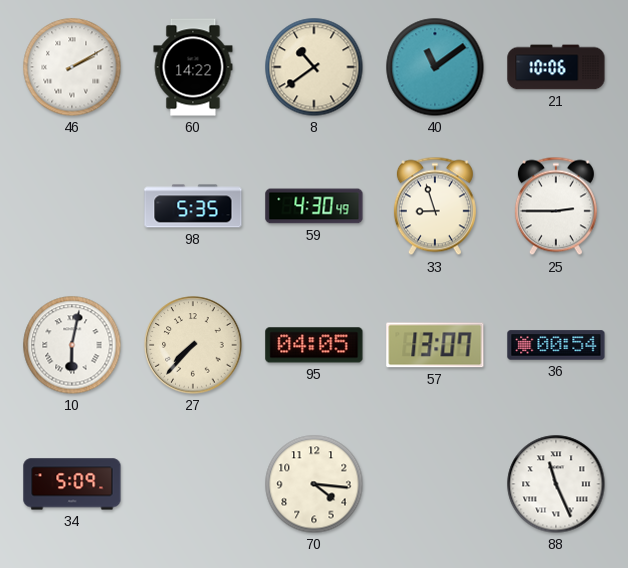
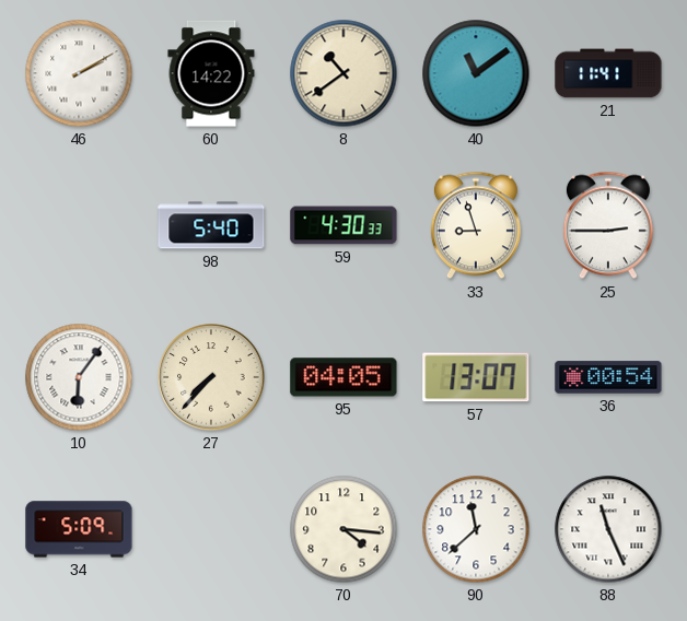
21: 10:06 -> 11:41
98: 5:35 -> 5:40
59: 4:30:49 -> 4:30:33
10: 6:02 -> 6:06
90: none -> 11:38
